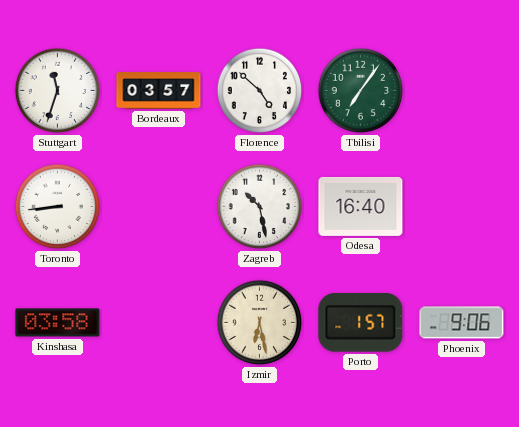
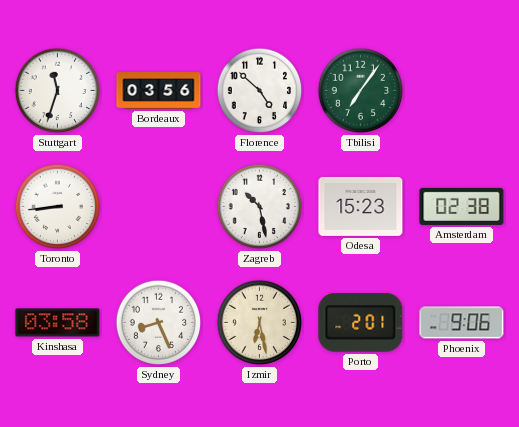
Bordeaux: 03:57 -> 03:56
Odesa: 16:40 -> 15:23
Amsterdam: none -> 02:38
Sydney: none -> 8:26
Porto: 1:57 -> 2:01
